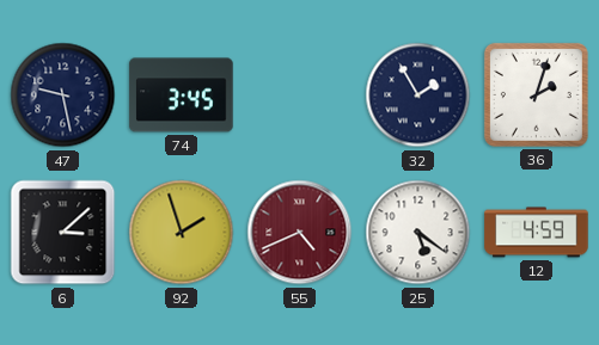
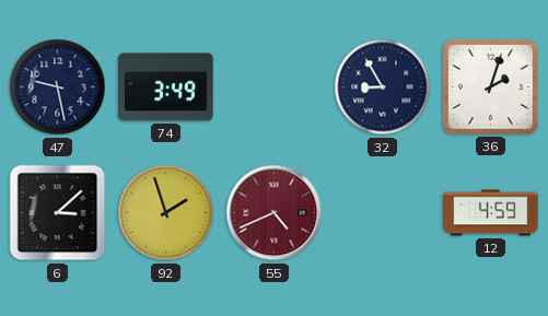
74: 3:45 -> 3:49
32: 1:55 -> 8:55
25: 5:21 -> none
